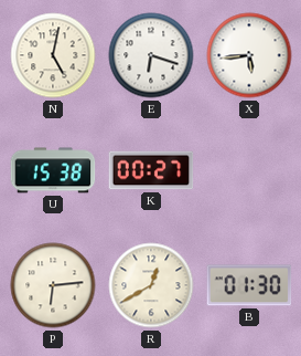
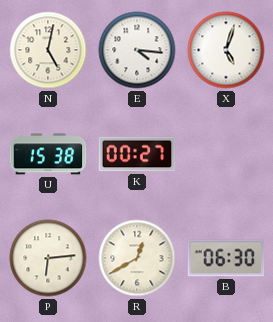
E: 6:18 -> 4:16
X: 5:44 -> 5:03
B: 01:30 -> 06:30
